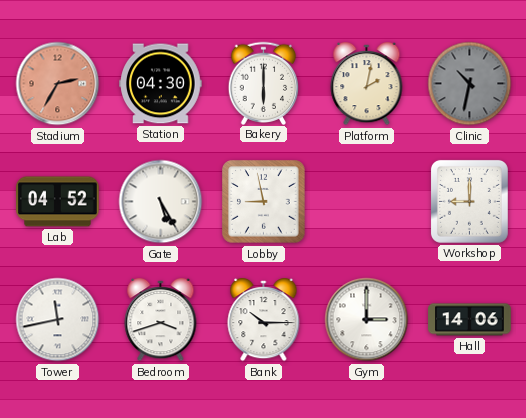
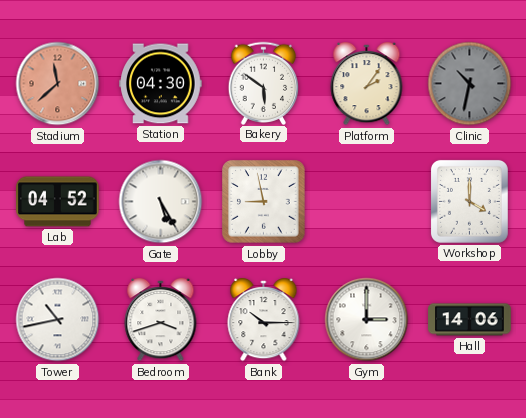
Stadium: 2:35 -> 11:38
Bakery: 6:00 -> 5:51
Platform: 2:02 -> 2:06
Workshop: 9:00 -> 4:00
Tower: 11:43 -> 10:43
